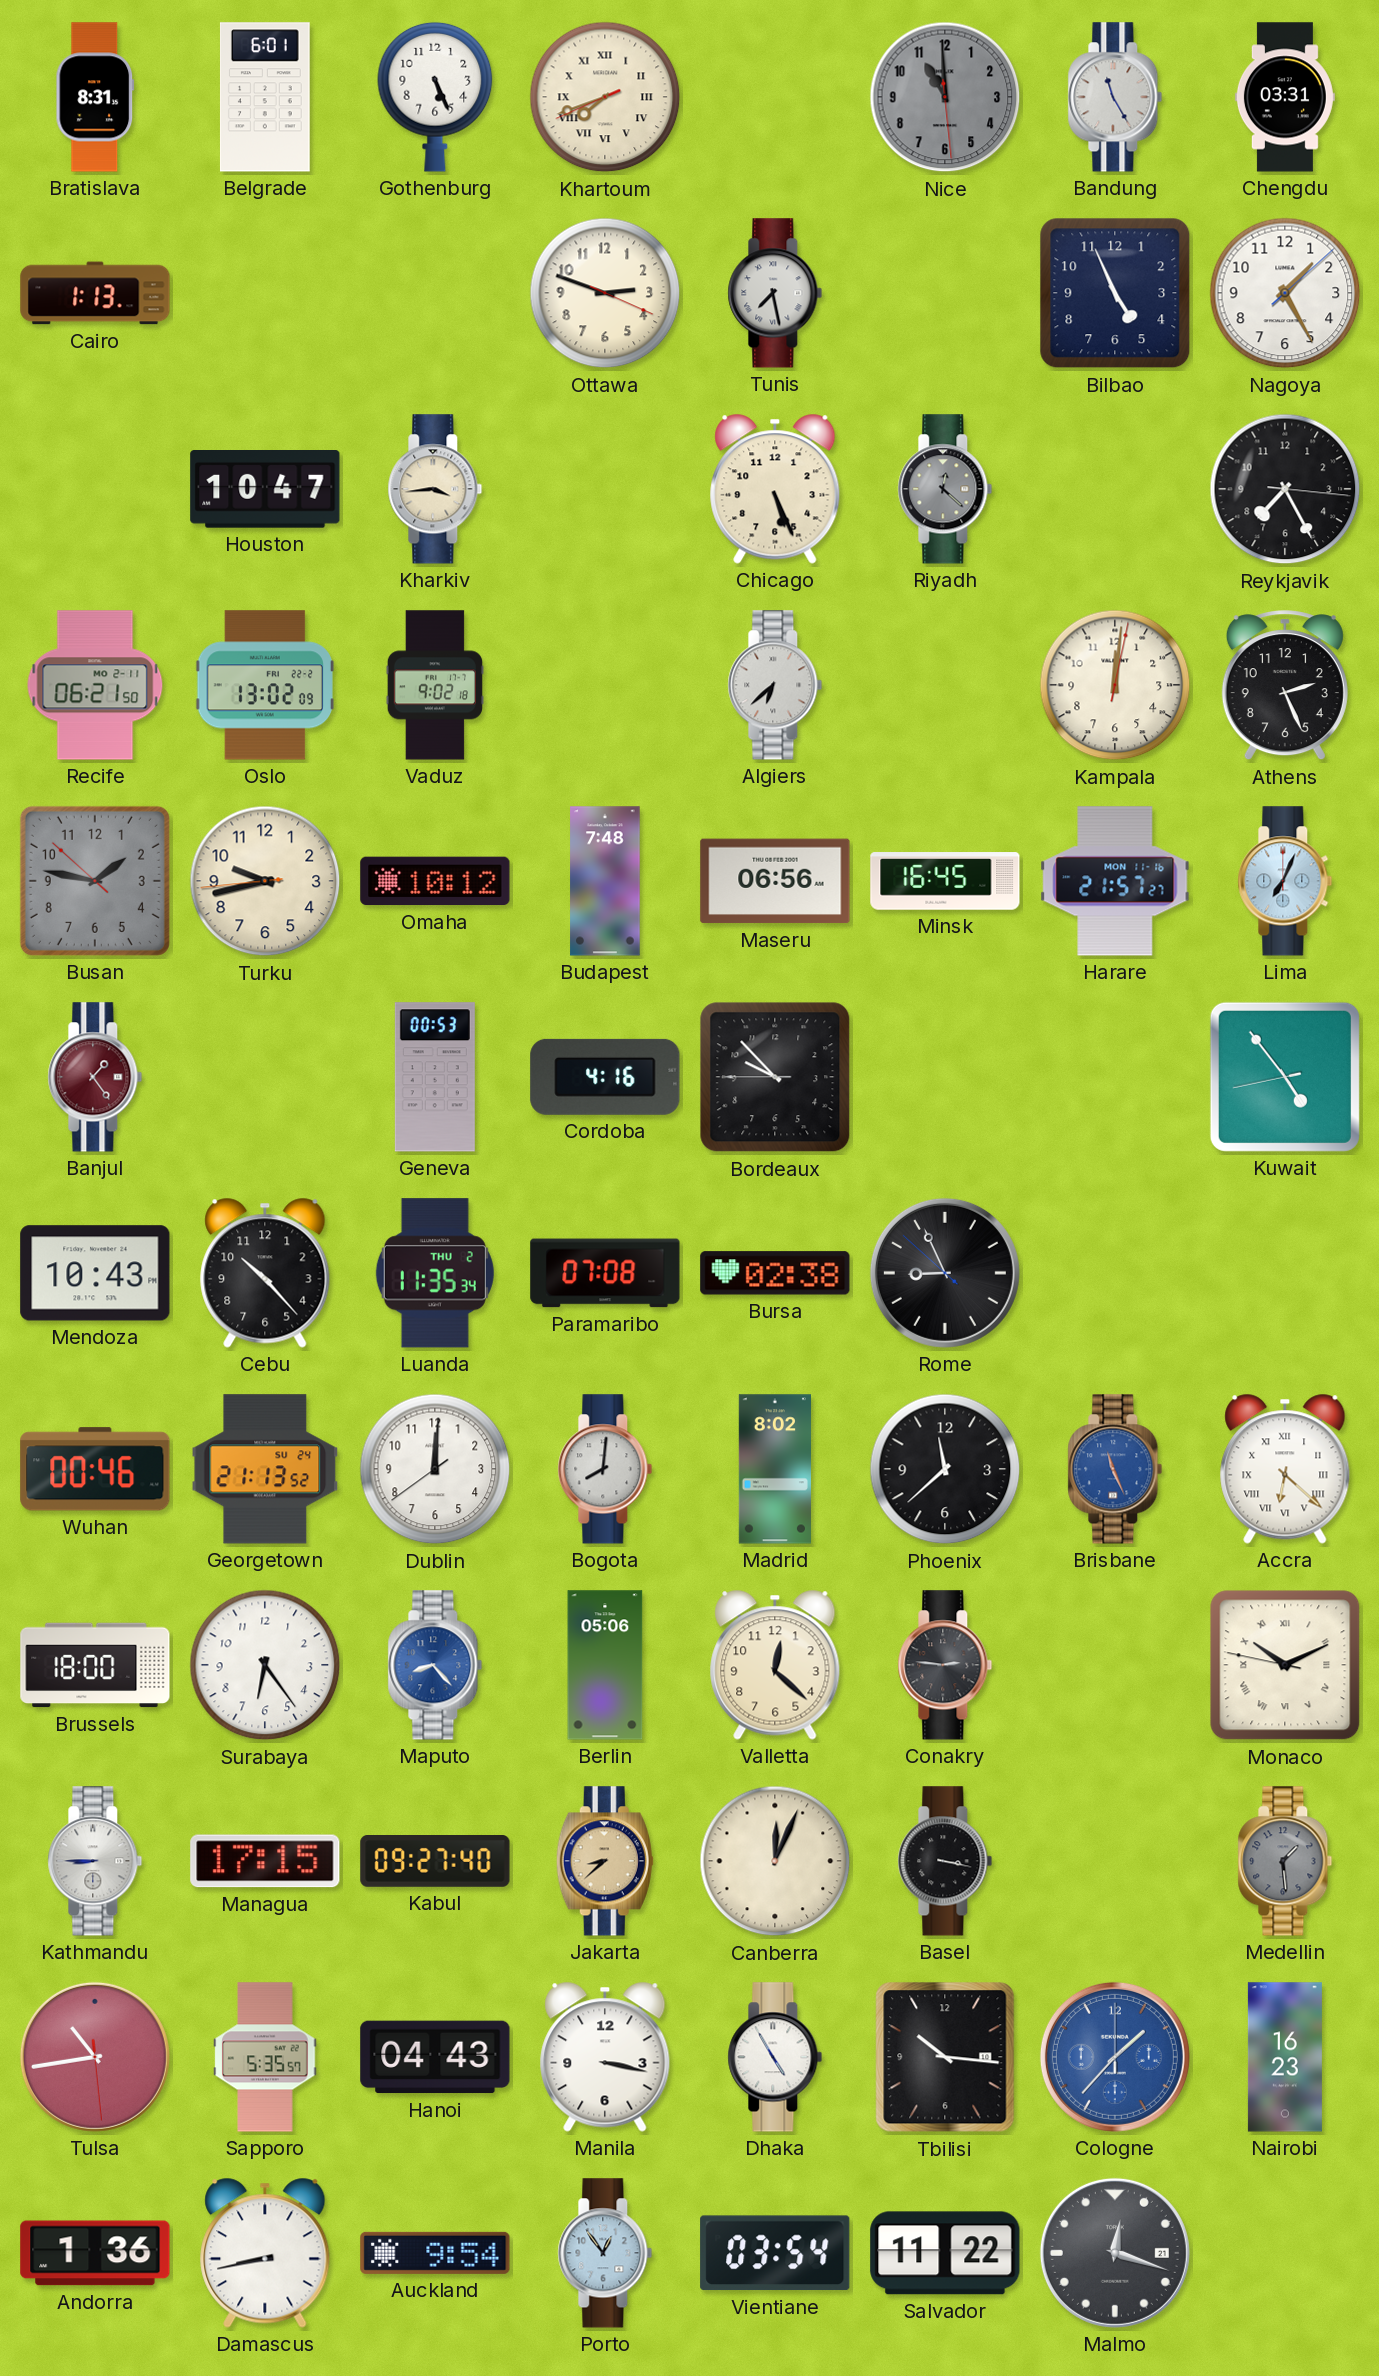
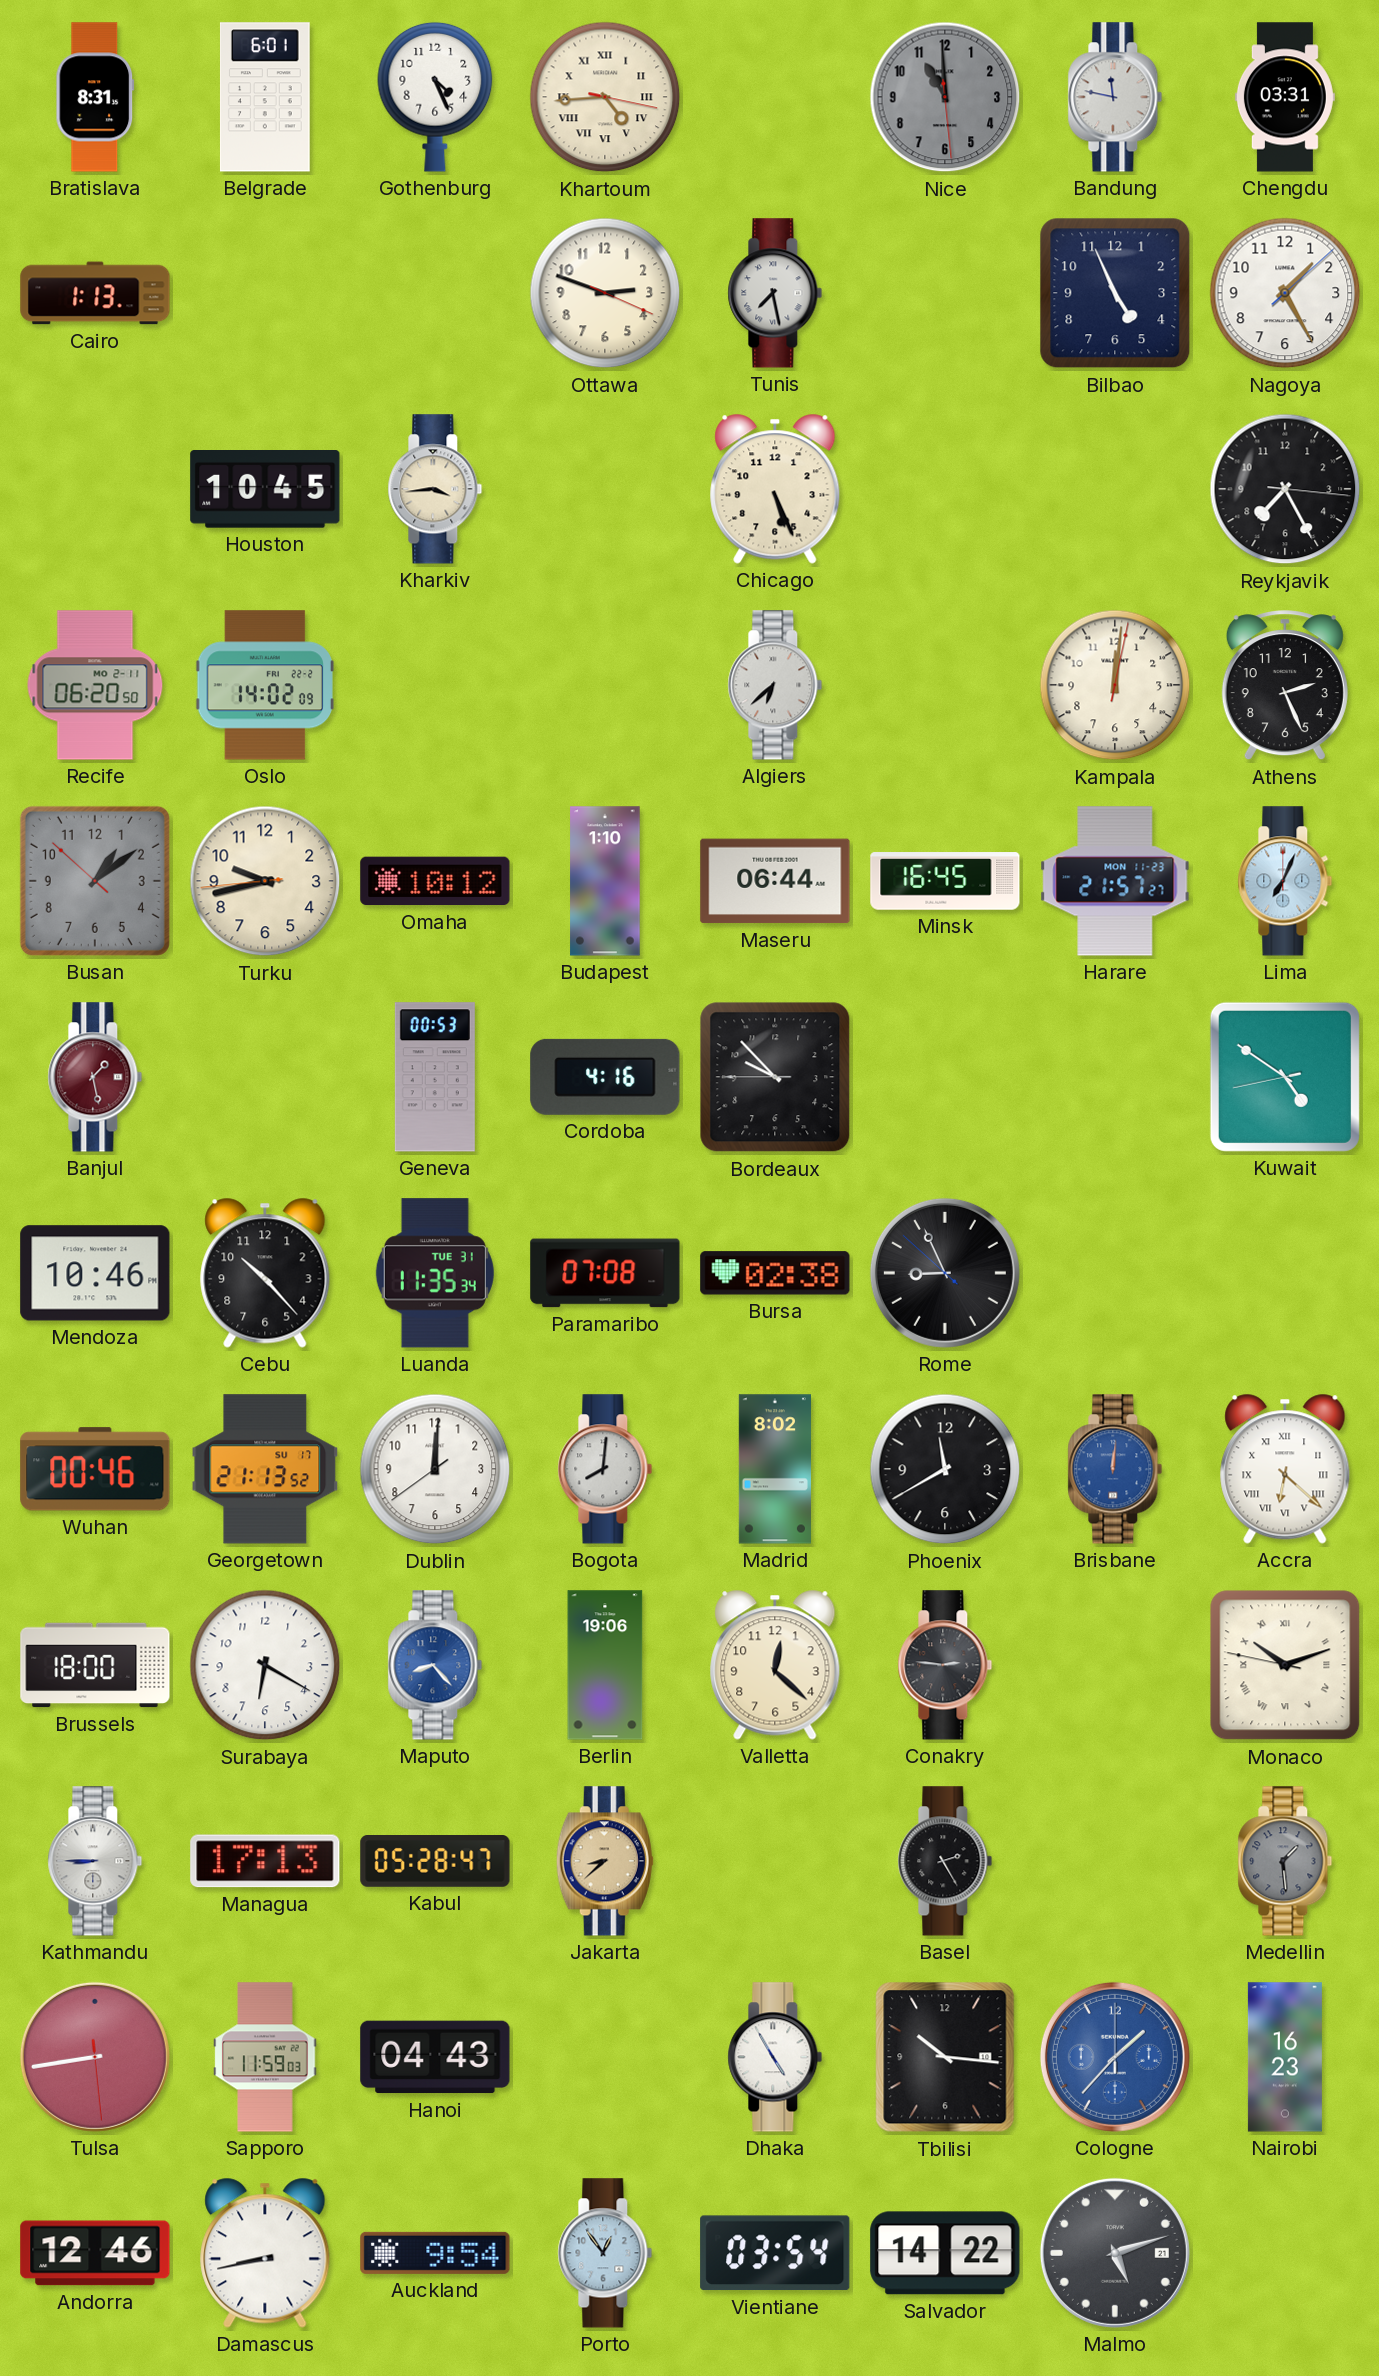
Gothenburg: 5:26 -> 4:26
Khartoum: 7:41 -> 4:44
Bandung: 11:25 -> 11:47
Houston: 10:47 -> 10:45
Riyadh: 12:22 -> none
Recife: 06:21 -> 06:20
Oslo: 13:02 -> 14:02
Vaduz: 9:02 -> none
Busan: 1:46 -> 1:08
Budapest: 7:48 -> 1:10
Maseru: 06:56 -> 06:44
Harare date: MON 11-16 -> MON 11-23
Banjul: 1:24 -> 1:28
Kuwait: 4:53 -> 4:50
Mendoza: 10:43 -> 10:46
Luanda date: THU 2 -> TUE 31
Georgetown date: SU 24 -> SU 17
Phoenix: 11:38 -> 11:40
Brisbane: 11:26 -> 12:01
Surabaya: 6:24 -> 6:20
Berlin: 05:06 -> 19:06
Monaco: 10:10 -> 10:11
Managua: 17:15 -> 17:13
Kabul: 09:27 -> 05:28
Canberra: 12:04 -> none
Basel: 3:17 -> 2:25
Tulsa: 10:43 -> 8:43
Sapporo: 5:35 -> 11:59
Manila: 3:17 -> none
Andorra: 1:36 -> 12:46
Salvador: 11:22 -> 14:22
Malmo: 12:18 -> 5:12
